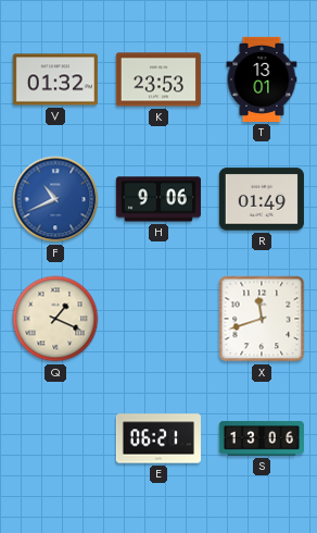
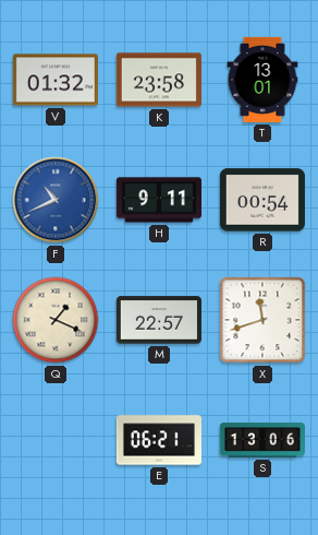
K: 23:53 -> 23:58
H: 9:06 -> 9:11
R: 01:49 -> 00:54
M: none -> 22:57
